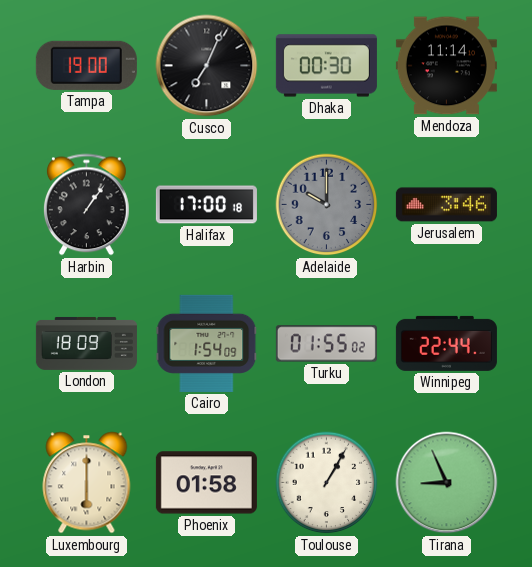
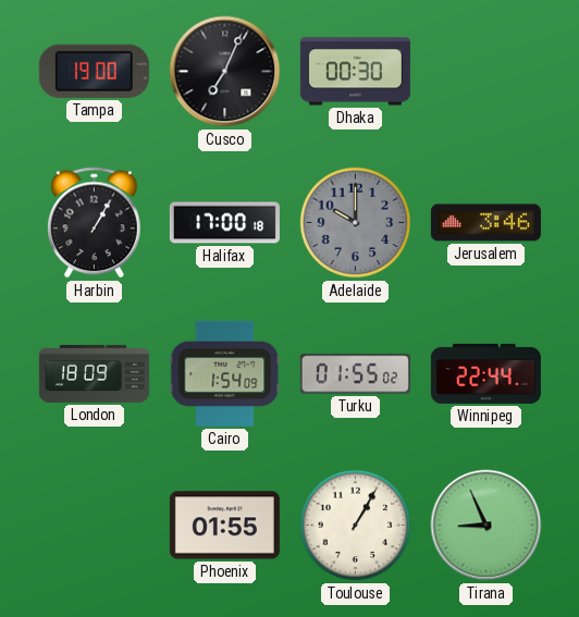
Mendoza: 11:14 -> none
Harbin: 1:06 -> 1:05
Luxembourg: 6:00 -> none
Phoenix: 01:58 -> 01:55
